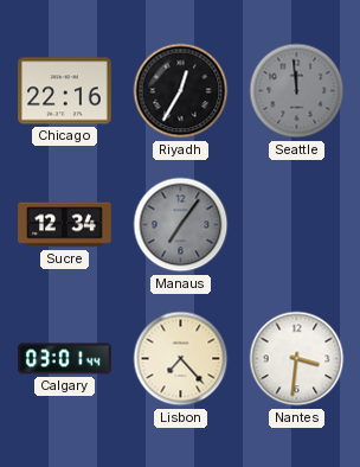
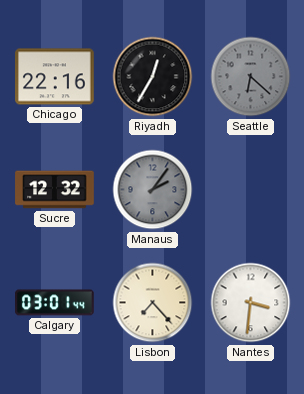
Seattle: 11:59 -> 6:22
Sucre: 12:34 -> 12:32
Manaus: 7:06 -> 2:06
